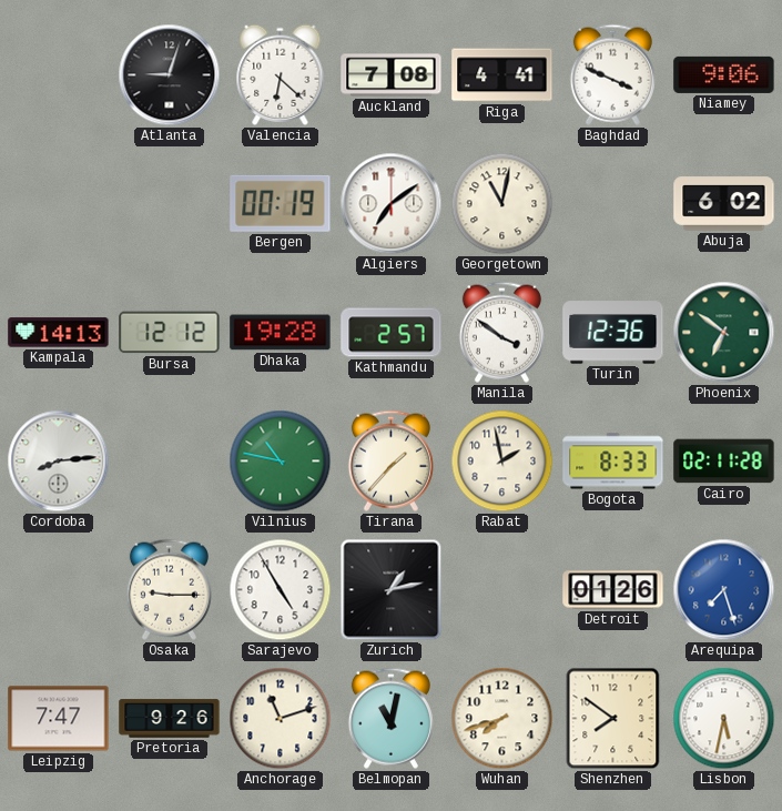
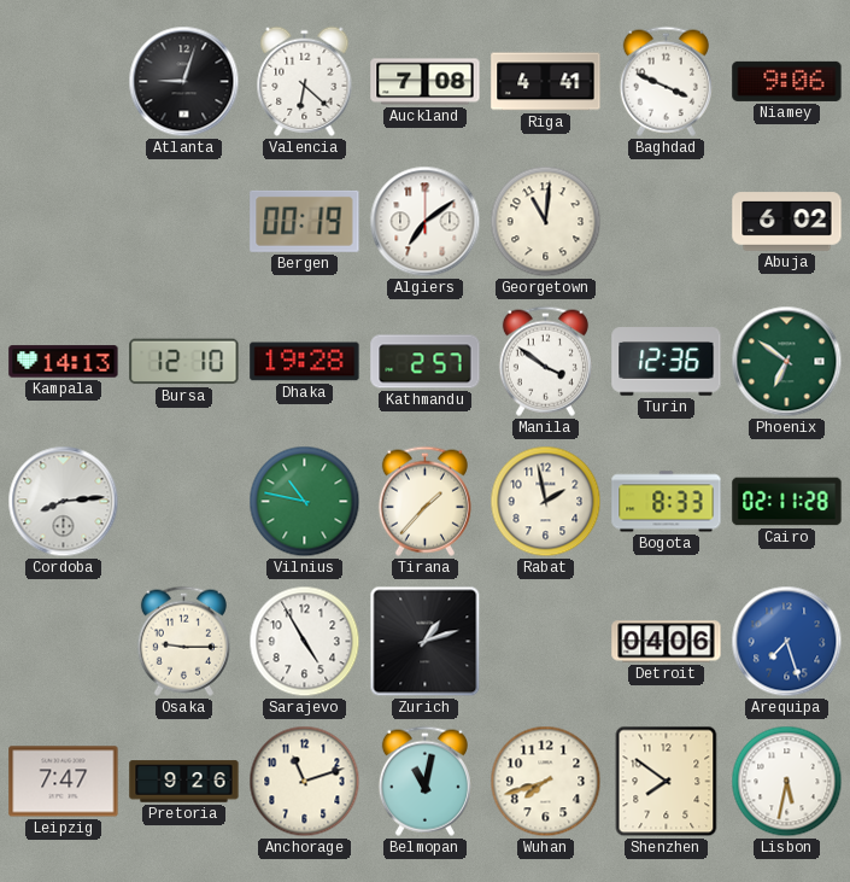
Georgetown: 11:02 -> 11:01
Bursa: 12:12 -> 12:10
Zurich: 1:13 -> 1:12
Detroit: 01:26 -> 04:06
